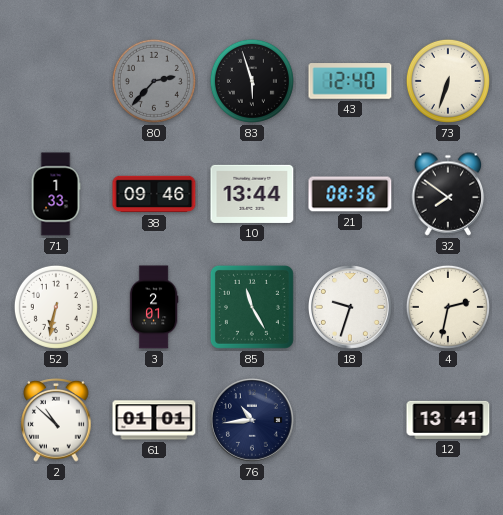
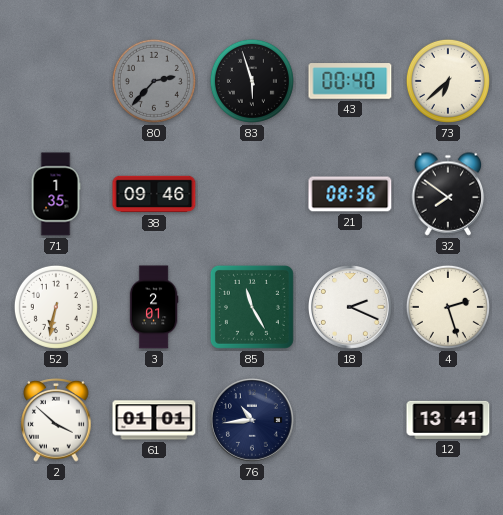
43: 12:40 -> 00:40
73: 6:33 -> 6:38
71: 1:33 -> 1:35
10: 13:44 -> none
18: 9:33 -> 2:19
4: 2:32 -> 2:27
2: 10:52 -> 3:52
